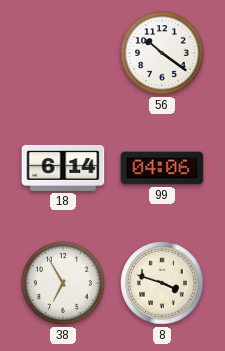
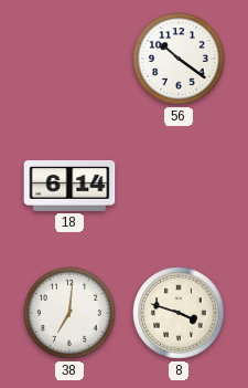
99: 04:06 -> none
38: 6:55 -> 7:01
